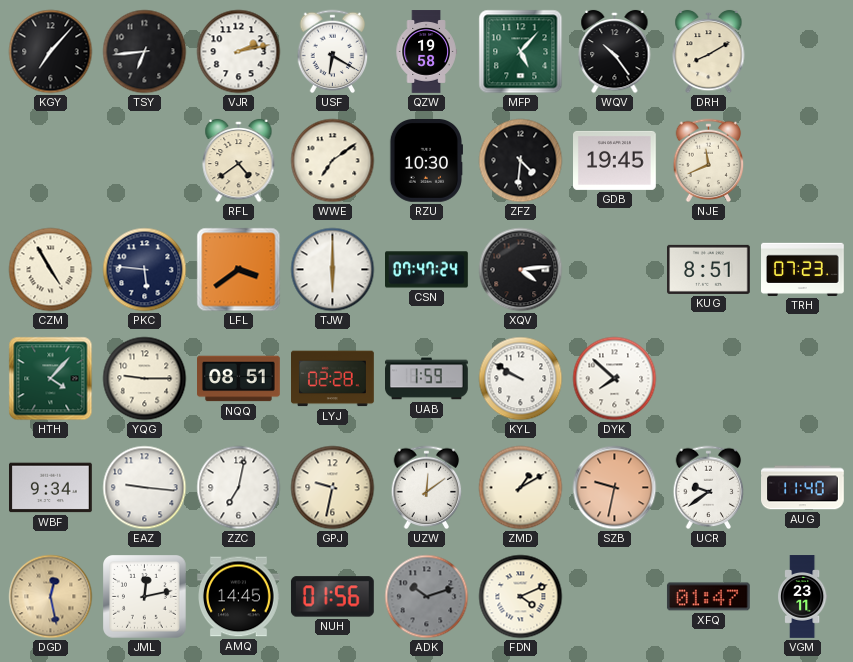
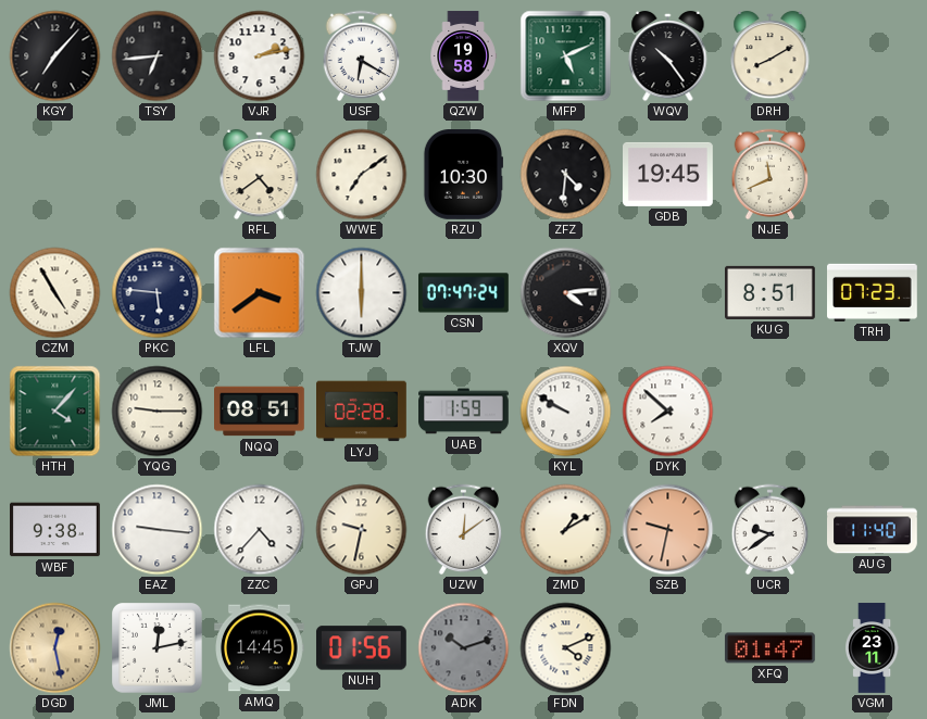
MFP: 5:07 -> 5:11
WBF: 9:34 -> 9:38
ZZC: 7:02 -> 4:37
